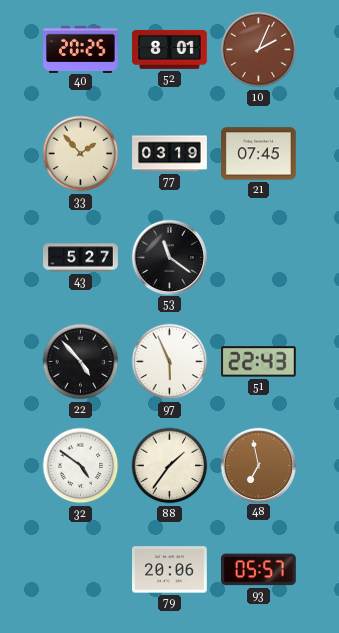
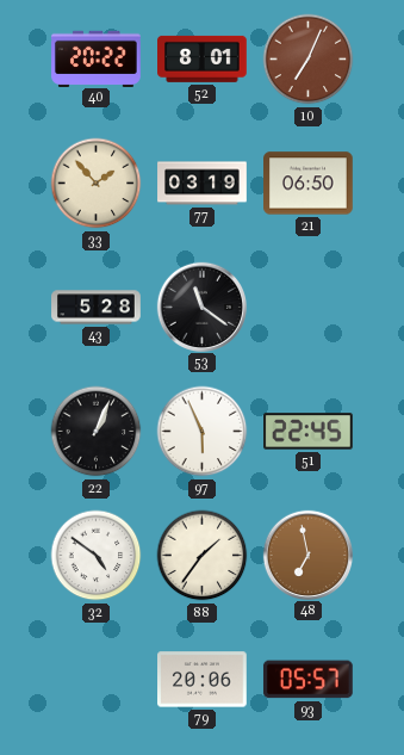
40: 20:25 -> 20:22
10: 2:04 -> 7:04
21: 07:45 -> 06:50
43: 5:27 -> 5:28
22: 4:53 -> 1:04
51: 22:43 -> 22:45
